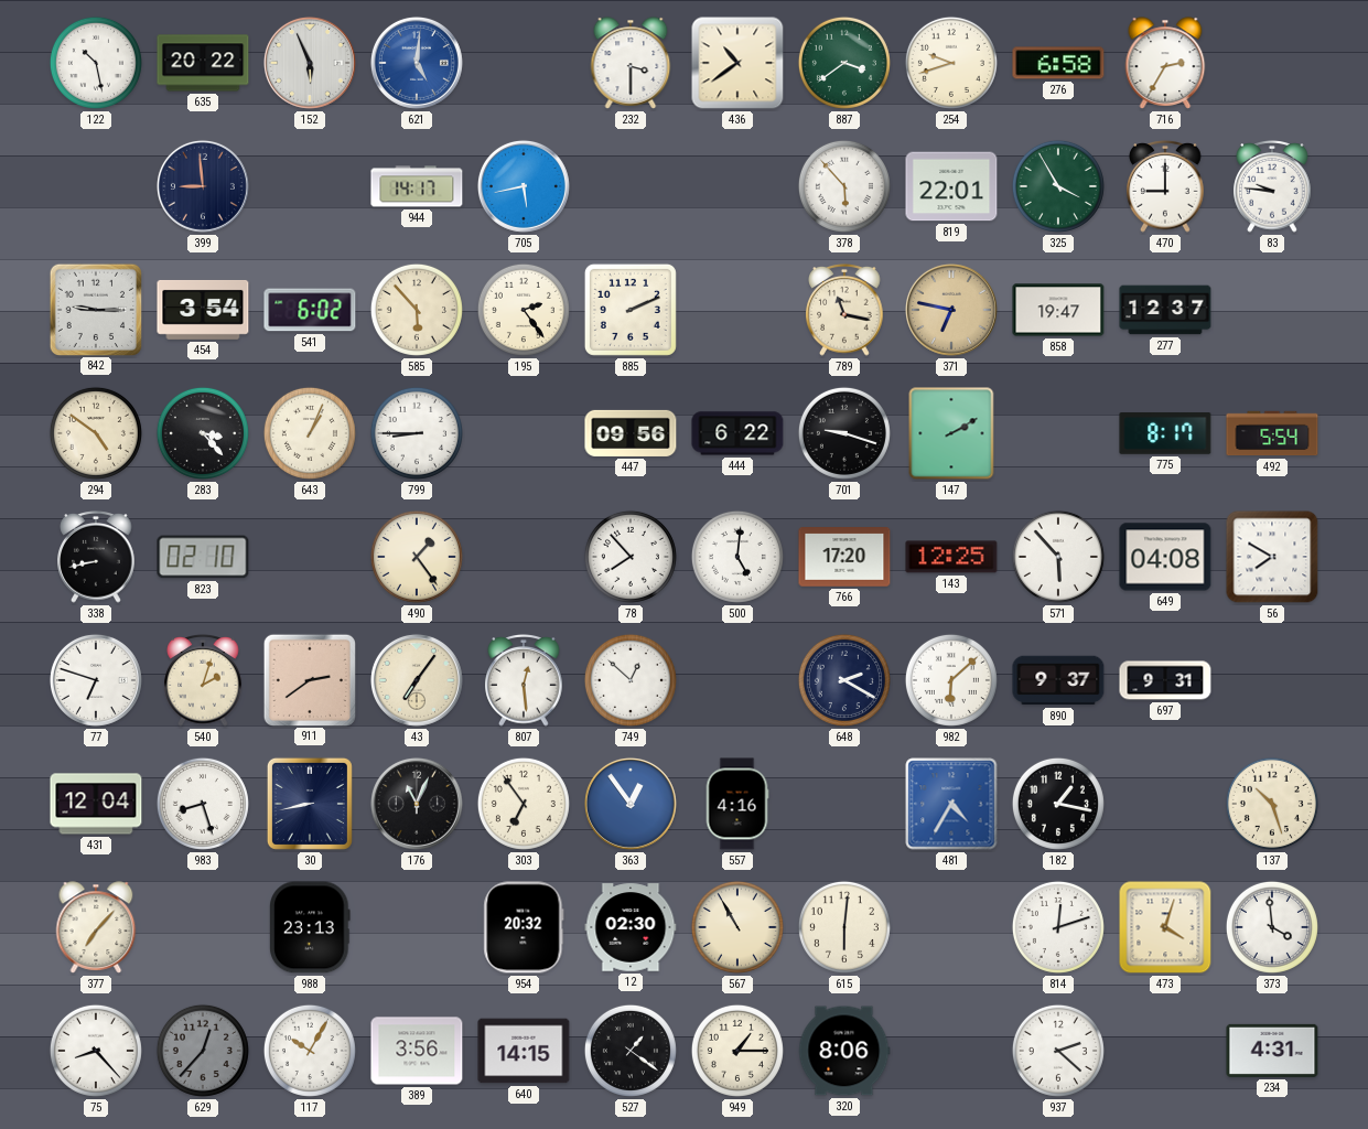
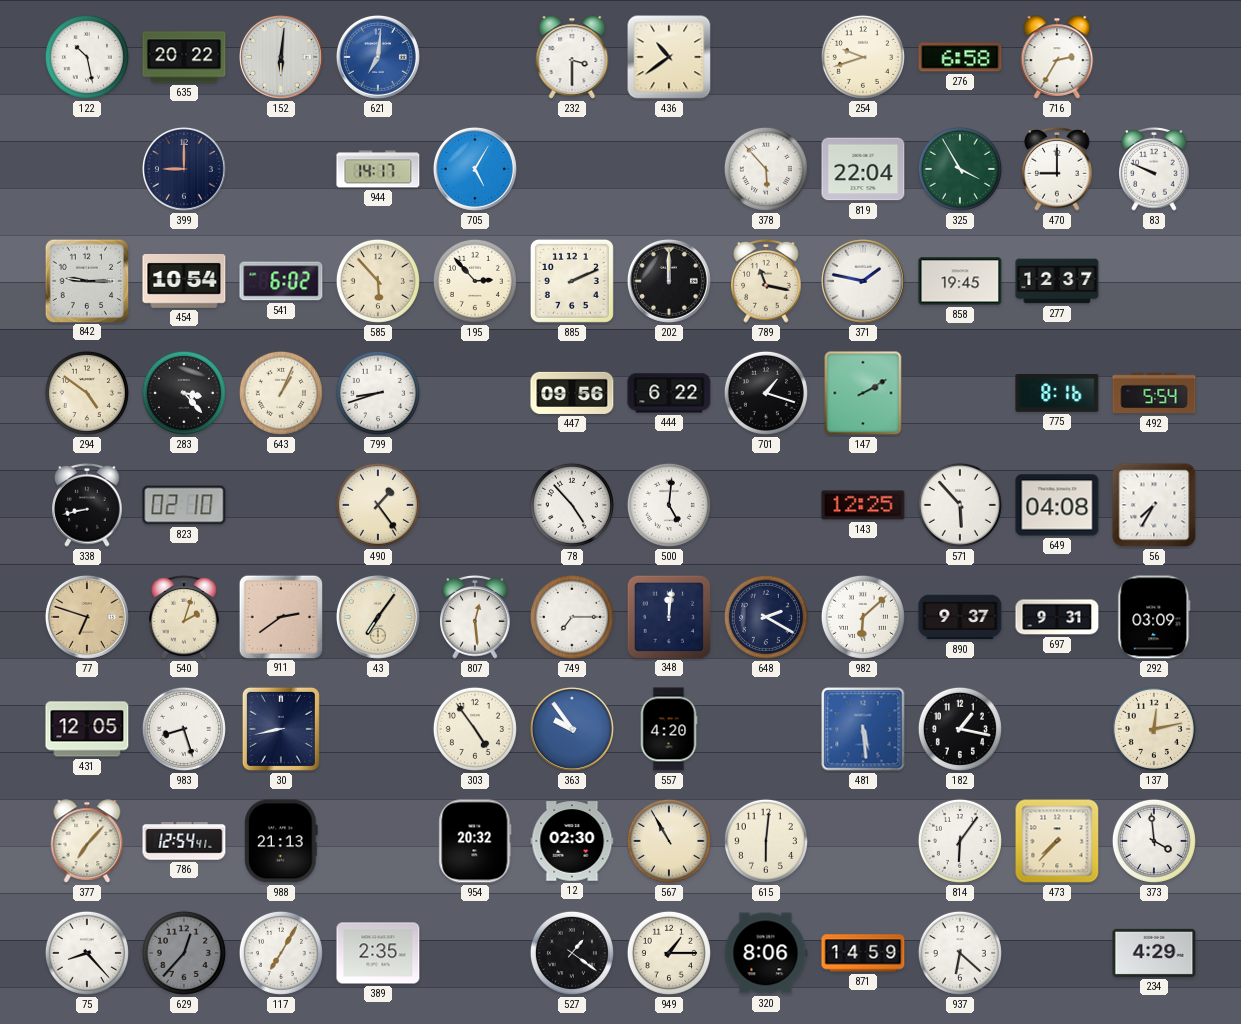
152: 5:56 -> 6:01
621: 5:01 -> 7:01
887: 3:39 -> none
399: 8:59 -> 9:00
705: 5:43 -> 5:05
819: 22:01 -> 22:04
83: 9:46 -> 9:49
454: 3:54 -> 10:54
195: 2:24 -> 2:53
202: none -> 12:00
371: 6:47 -> 1:47
371 dial: champagne -> white
858: 19:47 -> 19:45
799: 8:45 -> 8:42
701: 9:18 -> 1:18
775: 8:17 -> 8:16
78: 7:53 -> 4:53
766: 17:20 -> none
56: 7:50 -> 7:35
77 dial: white -> champagne
749: 12:52 -> 7:15
348: none -> 12:01
292: none -> 03:09
431: 12:04 -> 12:05
176: 11:04 -> none
303: 6:54 -> 4:54
363: 12:54 -> 9:54
557: 4:16 -> 4:20
481: 4:35 -> 5:29
137: 10:27 -> 12:13
786: none -> 12:54
988: 23:13 -> 21:13
814: 12:12 -> 6:06
473: 4:03 -> 7:37
117: 10:05 -> 7:05
389: 3:56 -> 2:35
640: 14:15 -> none
871: none -> 14:59
937: 2:22 -> 6:22
234: 4:31 -> 4:29
